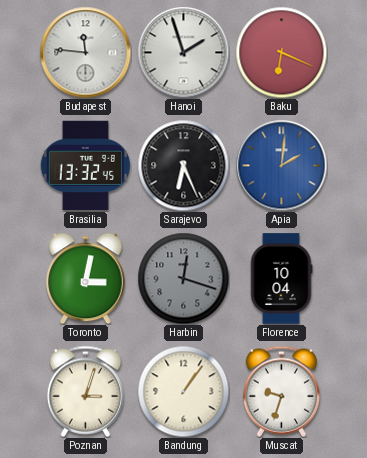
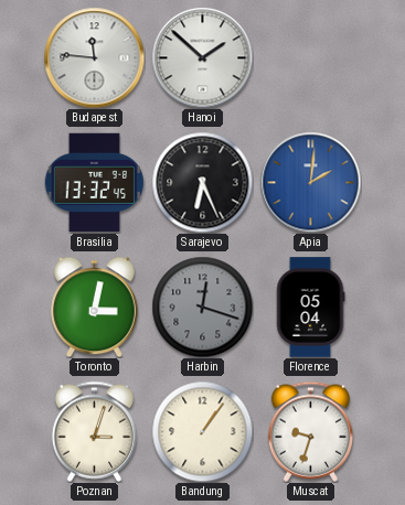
Hanoi: 1:57 -> 1:52
Baku: 6:19 -> none
Florence: 10:04 -> 05:04
